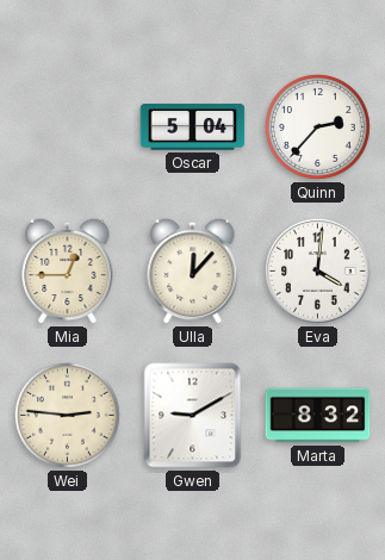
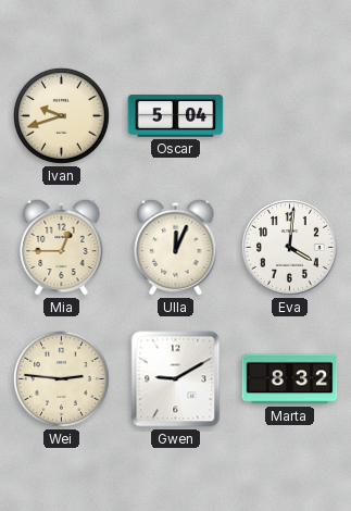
Ivan: none -> 9:42
Quinn: 2:37 -> none
Ulla: 12:07 -> 12:04
